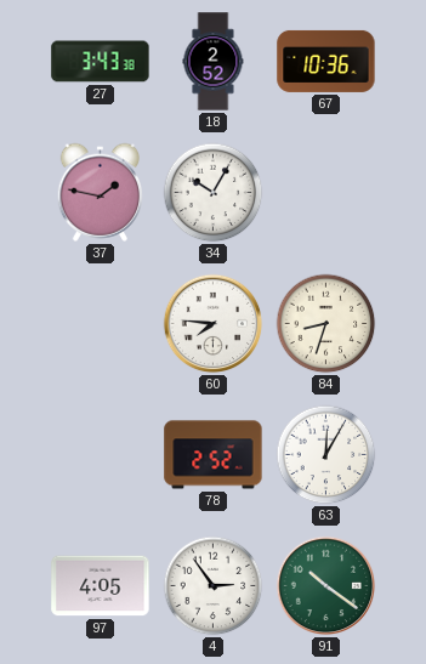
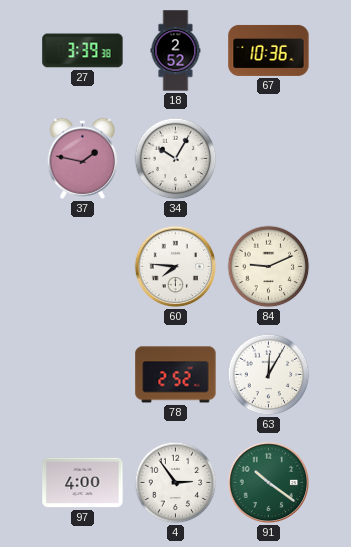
27: 3:43 -> 3:39
84: 8:33 -> 9:11
97: 4:05 -> 4:00
